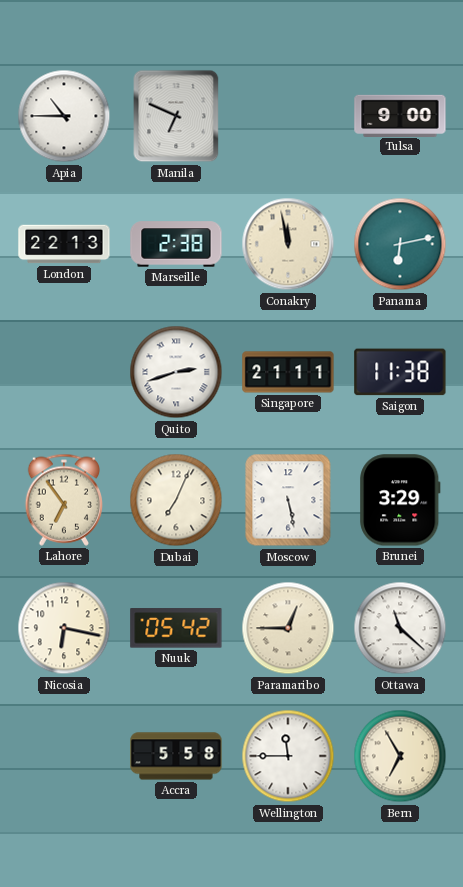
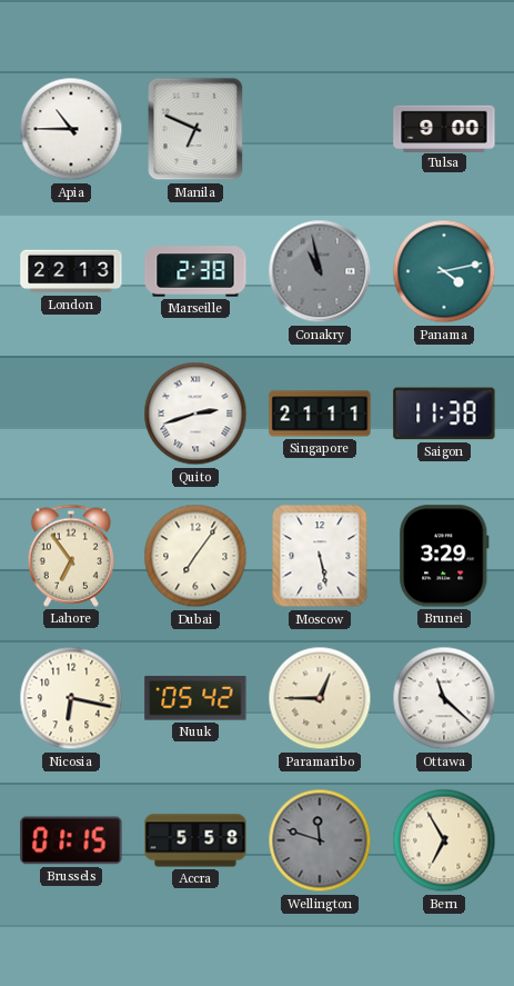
Conakry: 11:58 -> 10:58
Conakry dial: cream -> grey
Panama: 6:13 -> 4:13
Dubai: 7:04 -> 7:06
Brussels: none -> 01:15
Wellington: 11:45 -> 11:48
Wellington dial: white -> grey
